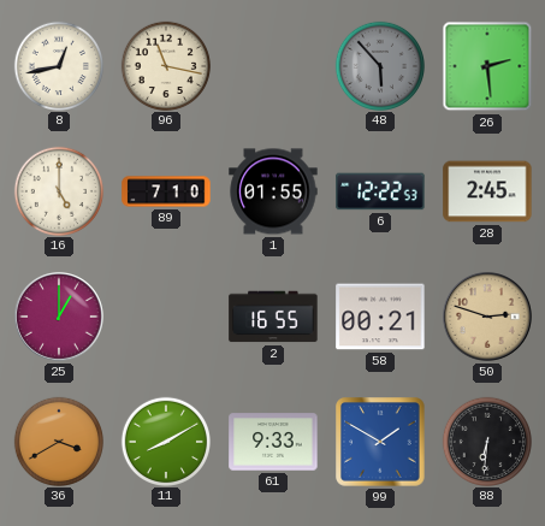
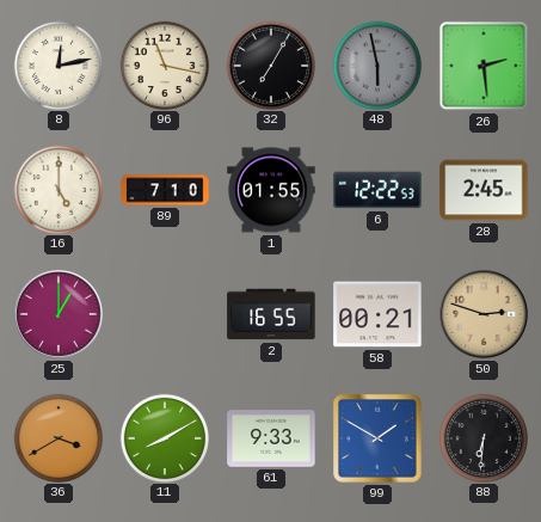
8: 12:43 -> 12:13
32: none -> 7:05
48: 5:53 -> 5:58
